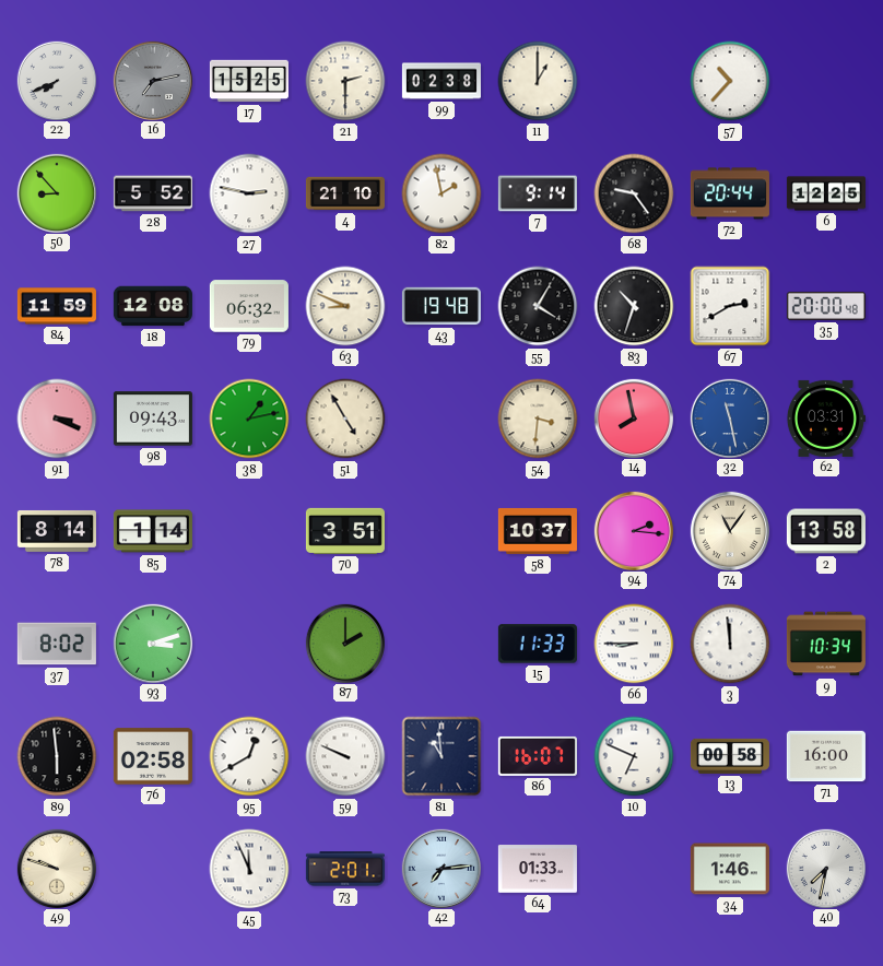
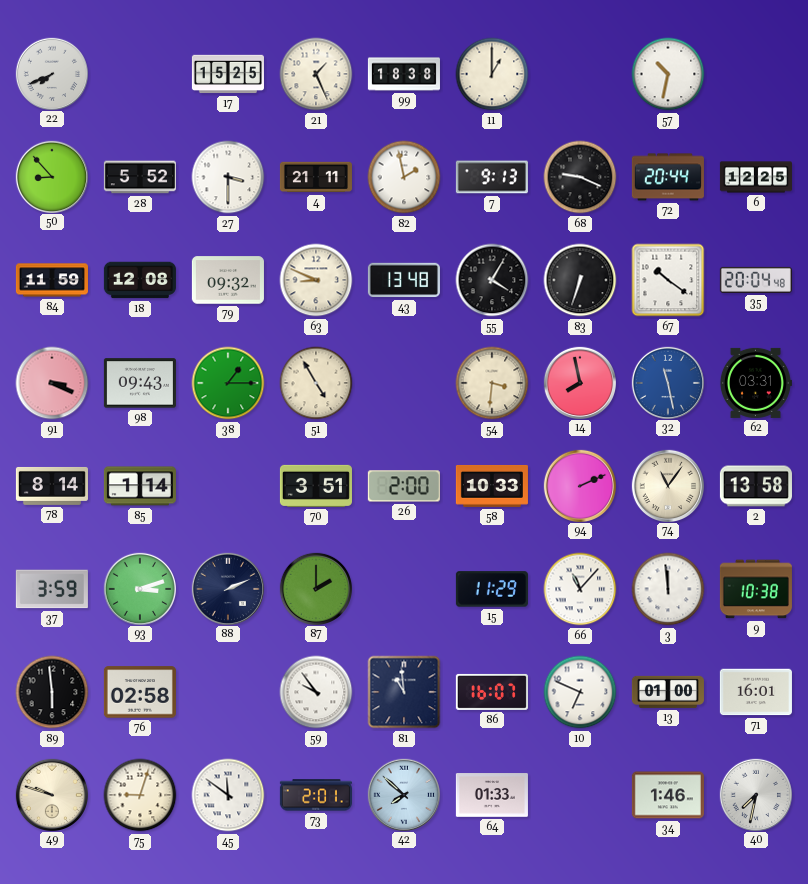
16: 7:13 -> none
21: 2:30 -> 1:26
99: 02:38 -> 18:38
57: 10:37 -> 10:32
27: 2:47 -> 3:30
4: 21:10 -> 21:11
7: 9:14 -> 9:13
68: 9:24 -> 9:19
79: 06:32 -> 09:32
43: 19:48 -> 13:48
83: 10:33 -> 6:33
67: 2:40 -> 10:21
35: 20:00 -> 20:04
38: 1:13 -> 1:15
26: none -> 2:00
58: 10:37 -> 10:33
94: 2:16 -> 2:11
37: 8:02 -> 3:59
88: none -> 2:11
15: 11:33 -> 11:29
66: 8:45 -> 11:07
9: 10:34 -> 10:38
95: 12:40 -> none
59: 9:49 -> 9:54
13: 00:58 -> 01:00
71: 16:00 -> 16:01
75: none -> 9:03
45: 11:56 -> 11:51
42: 7:14 -> 7:52
